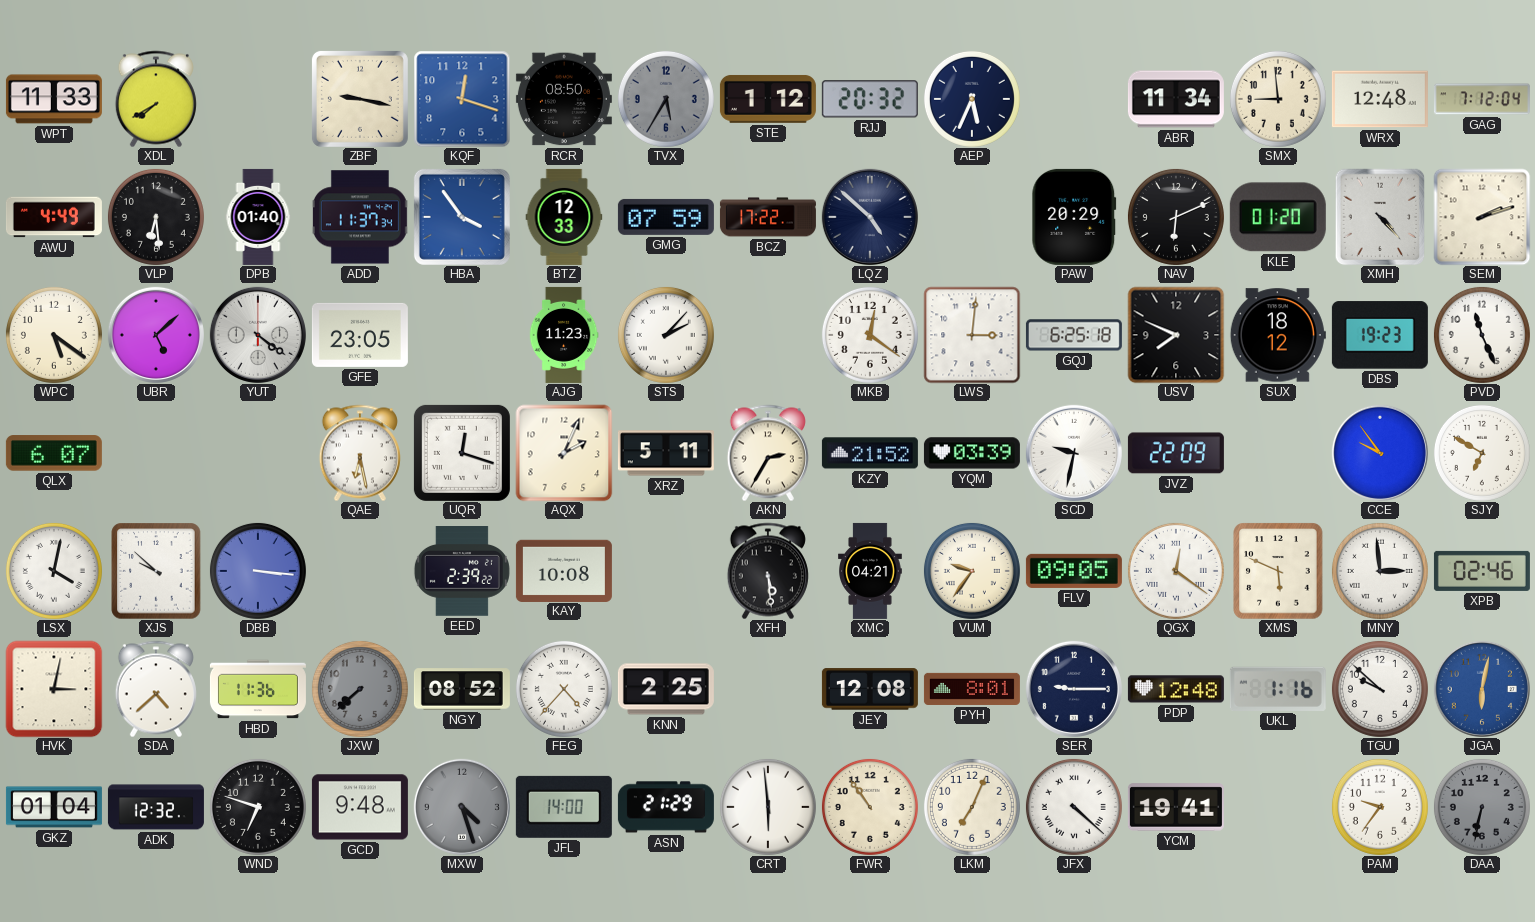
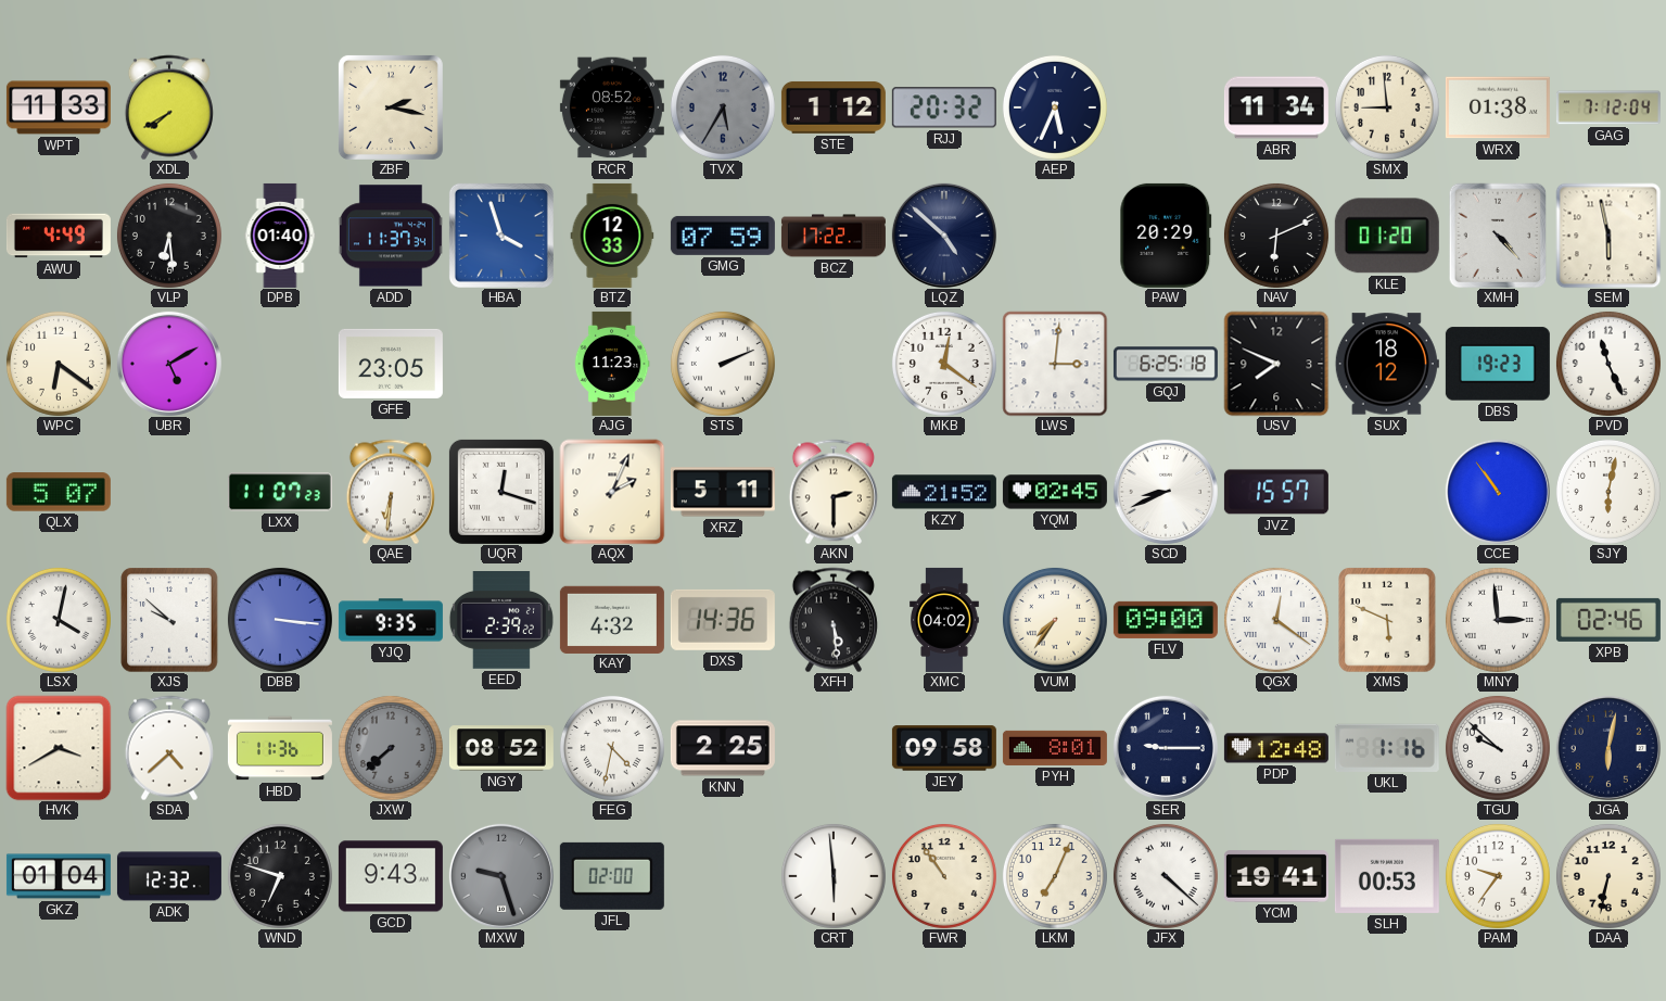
ZBF: 9:17 -> 2:17
KQF: 12:18 -> none
RCR: 08:50 -> 08:52
WRX: 12:48 -> 01:38
HBA: 3:54 -> 3:57
SEM: 2:12 -> 5:58
WPC: 5:21 -> 6:21
UBR: 5:08 -> 5:10
YUT: 4:21 -> none
STS: 2:07 -> 2:11
QLX: 6:07 -> 5:07
LXX: none -> 11:07
QAE: 6:28 -> 6:31
AKN: 2:35 -> 2:30
YQM: 03:39 -> 02:45
SCD: 9:32 -> 8:41
JVZ: 22:09 -> 15:57
CCE: 9:54 -> 10:54
SJY: 6:50 -> 6:02
YJQ: none -> 9:35
KAY: 10:08 -> 4:32
DXS: none -> 14:36
XMC: 04:21 -> 04:02
VUM: 9:36 -> 7:36
FLV: 09:05 -> 09:00
HVK: 3:02 -> 3:40
FEG: 4:37 -> 4:32
JEY: 12:08 -> 09:58
JGA dial: blue -> navy
GCD: 9:48 -> 9:43
MXW: 4:27 -> 9:27
JFL: 14:00 -> 02:00
ASN: 21:29 -> none
SLH: none -> 00:53
DAA dial: grey -> cream
